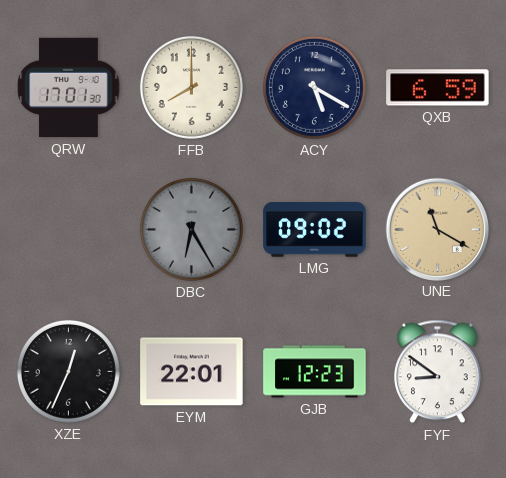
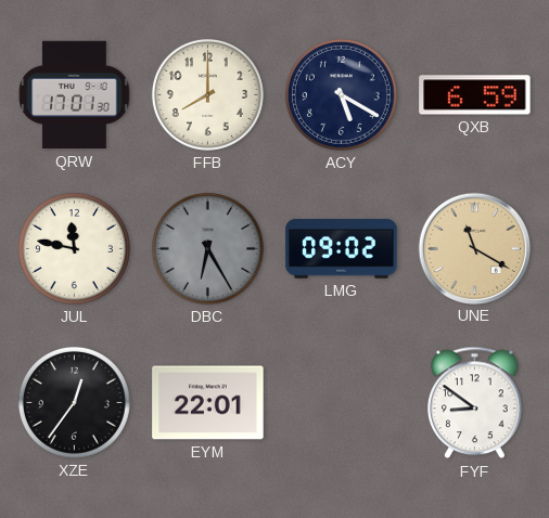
JUL: none -> 11:47
XZE: 12:34 -> 12:36
GJB: 12:23 -> none
